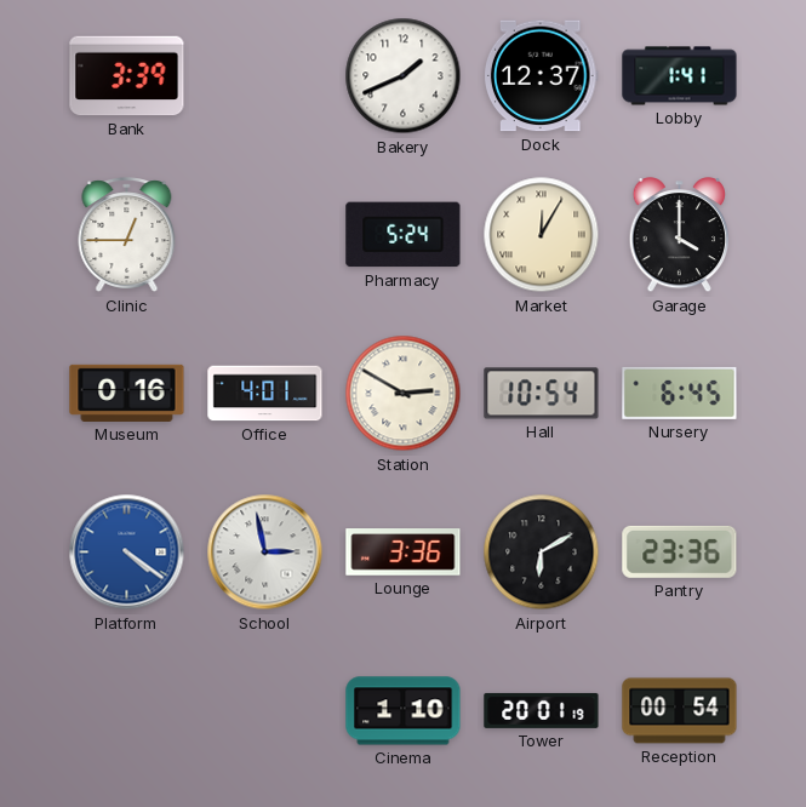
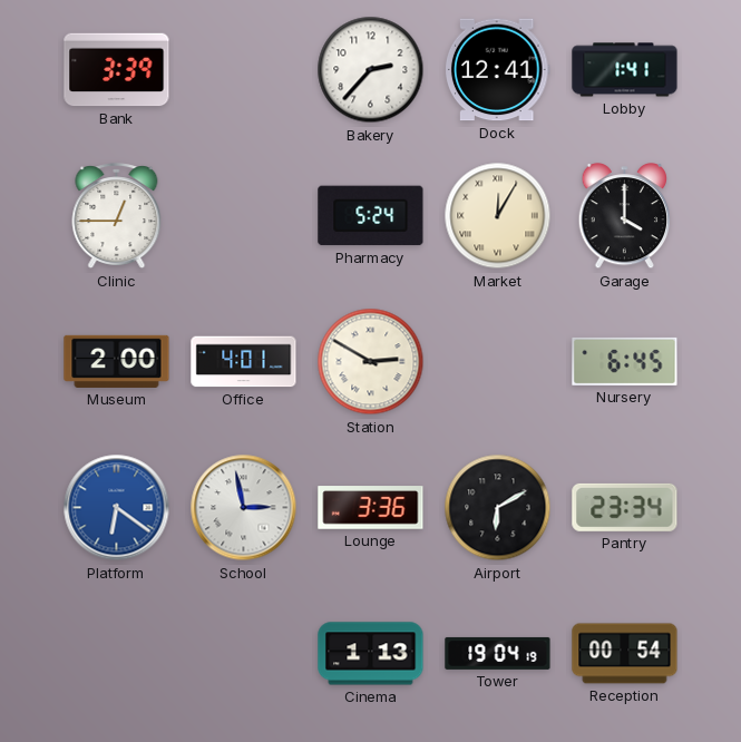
Bakery: 1:41 -> 2:37
Dock: 12:37 -> 12:41
Museum: 0:16 -> 2:00
Hall: 10:54 -> none
Platform: 4:21 -> 6:21
Pantry: 23:36 -> 23:34
Cinema: 1:10 -> 1:13
Tower: 20:01 -> 19:04
